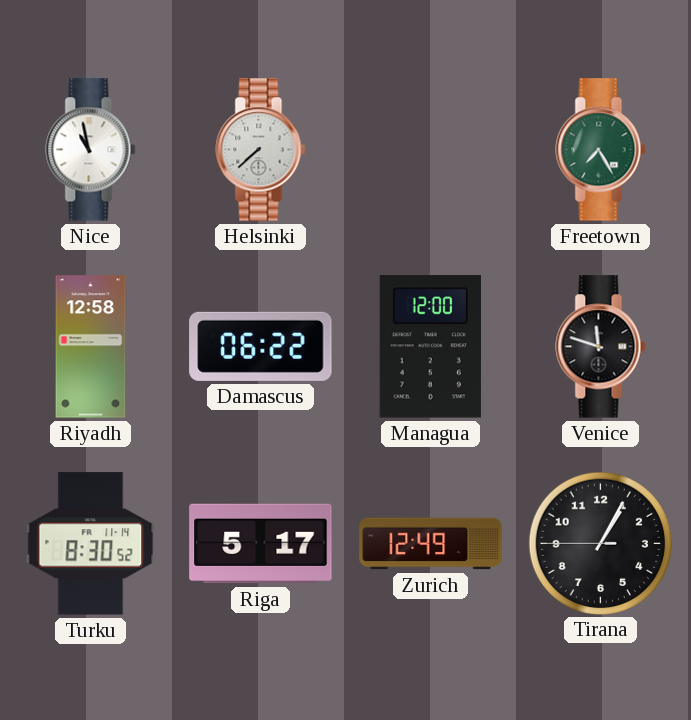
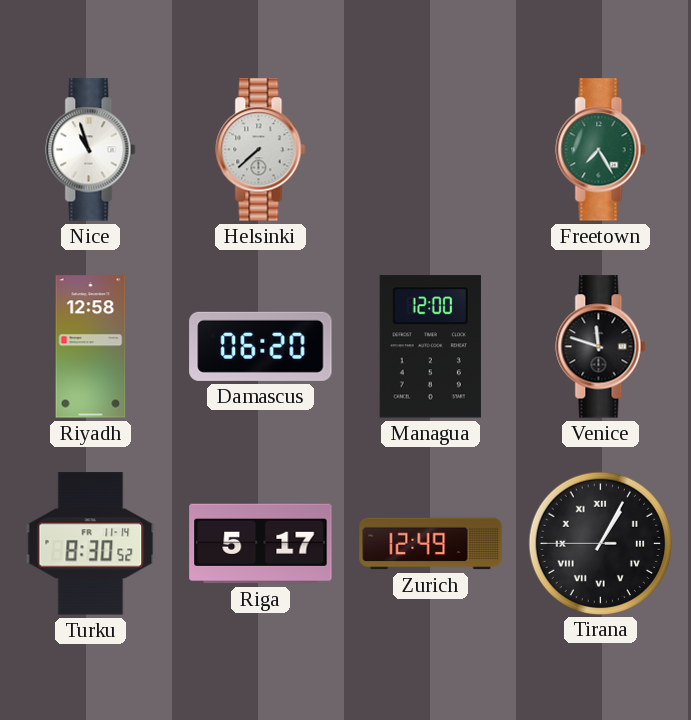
Nice: 10:58 -> 10:57
Damascus: 06:22 -> 06:20
Tirana numerals: Arabic -> Roman
